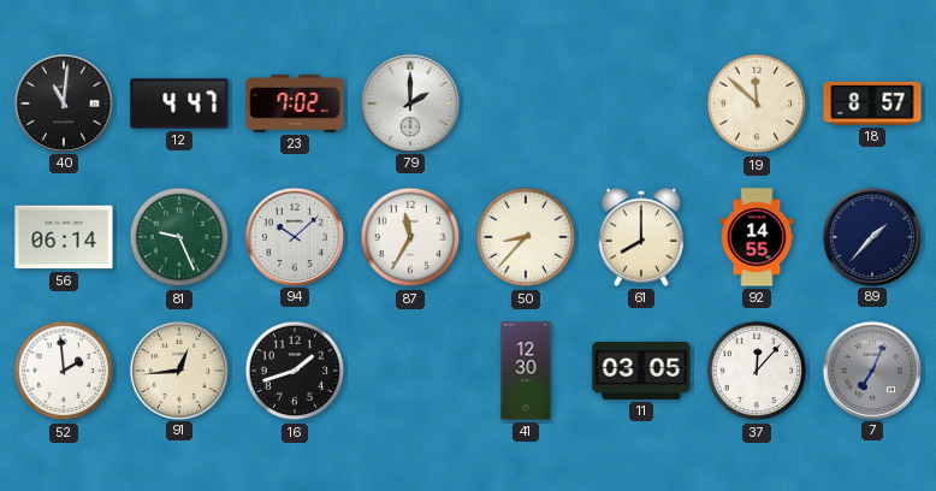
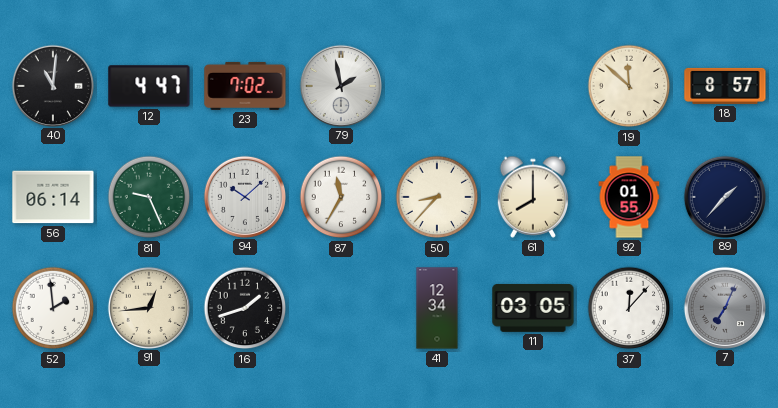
79: 2:00 -> 1:58
92: 14:55 -> 01:55
41: 12:30 -> 12:34
